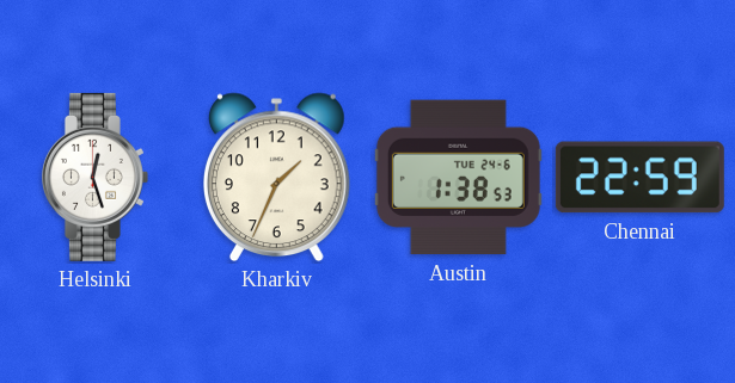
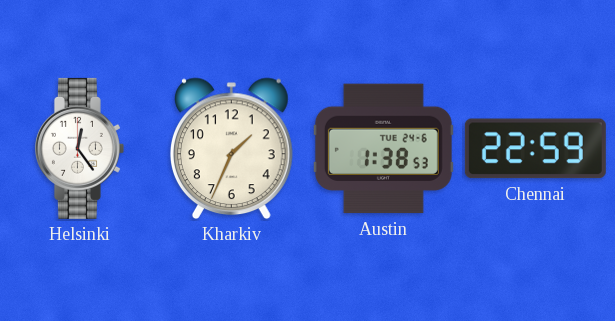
Helsinki: 12:27 -> 12:24
